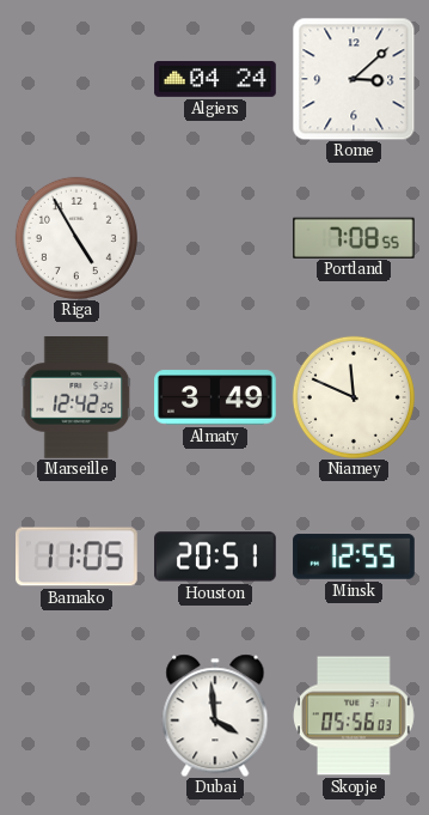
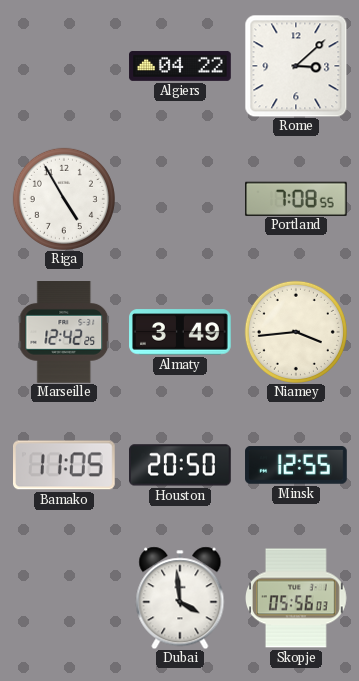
Algiers: 04:24 -> 04:22
Niamey: 11:49 -> 3:44
Houston: 20:51 -> 20:50
